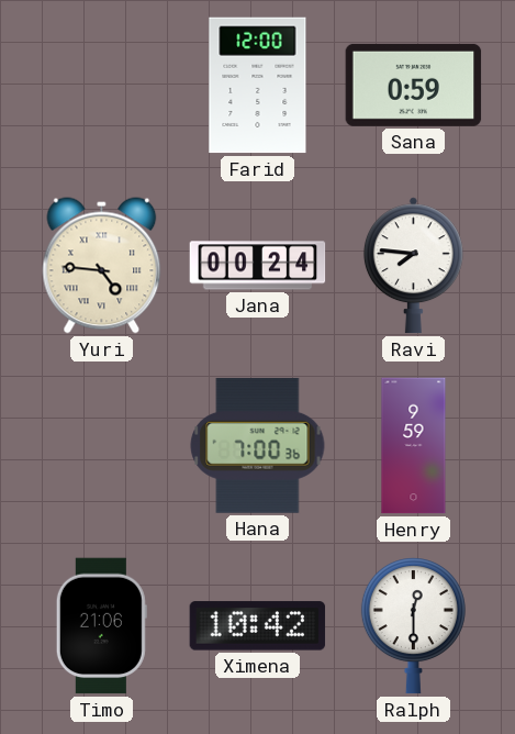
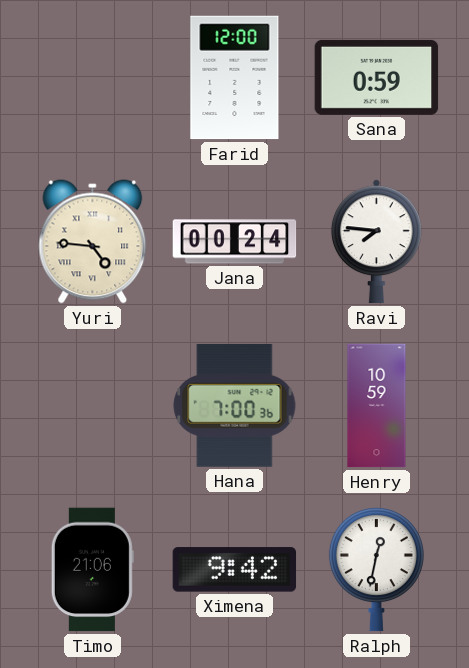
Henry: 9:59 -> 10:59
Ximena: 10:42 -> 9:42
Ralph: 12:30 -> 12:32
